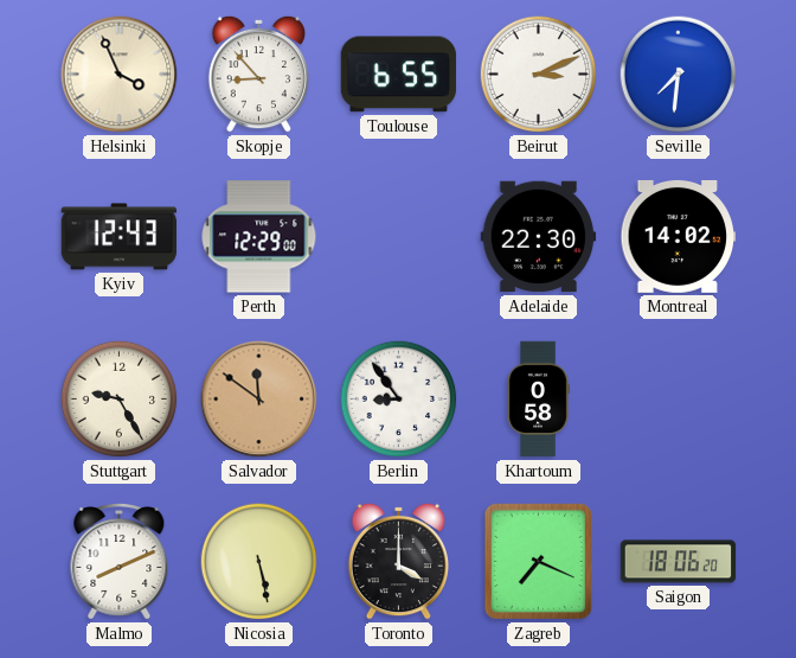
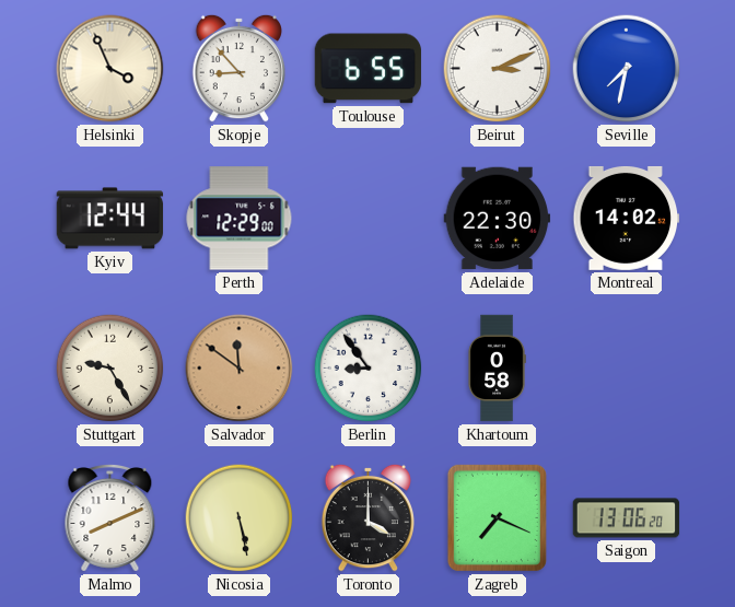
Seville: 7:31 -> 7:32
Kyiv: 12:43 -> 12:44
Saigon: 18:06 -> 13:06
